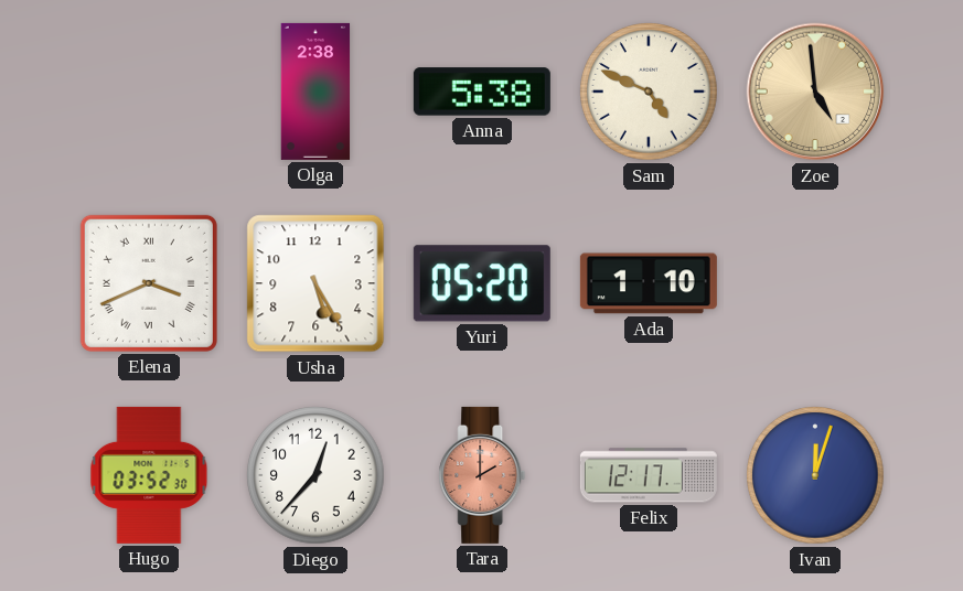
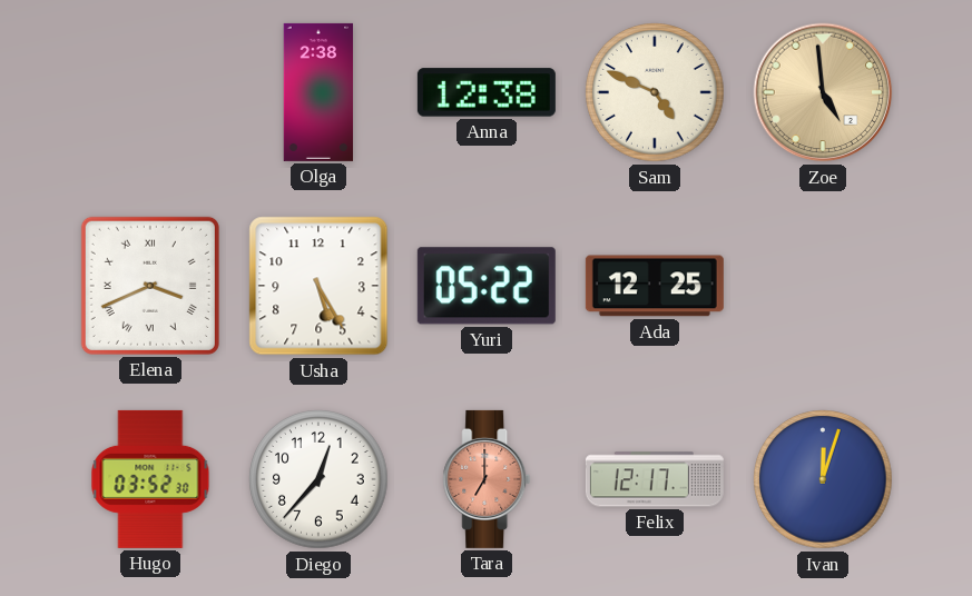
Anna: 5:38 -> 12:38
Yuri: 05:20 -> 05:22
Ada: 1:10 -> 12:25
Tara: 2:00 -> 7:00
